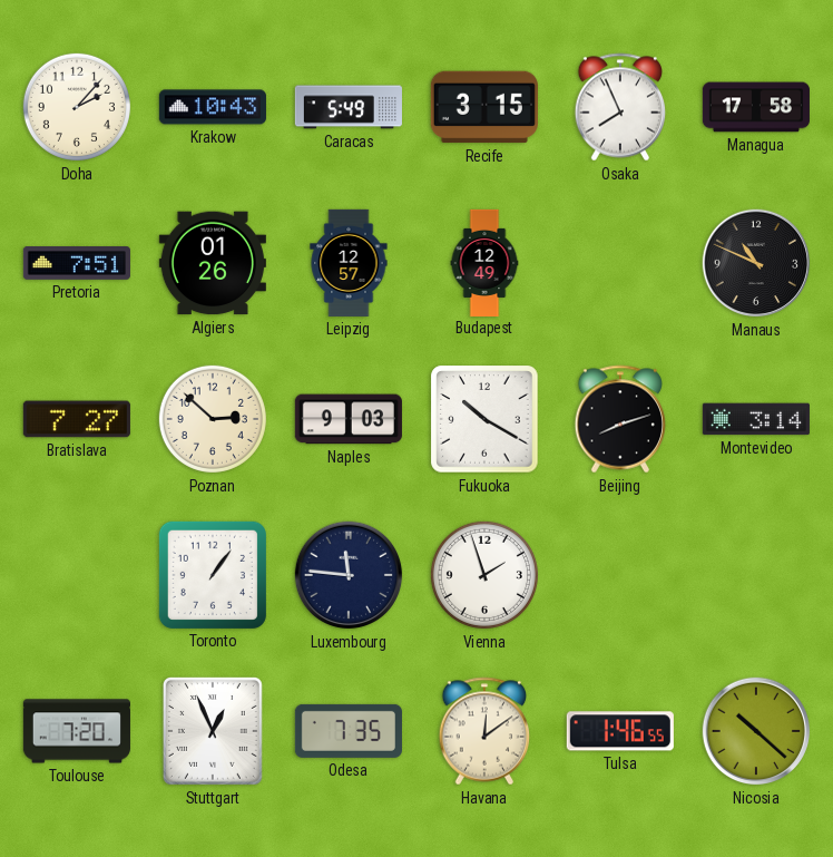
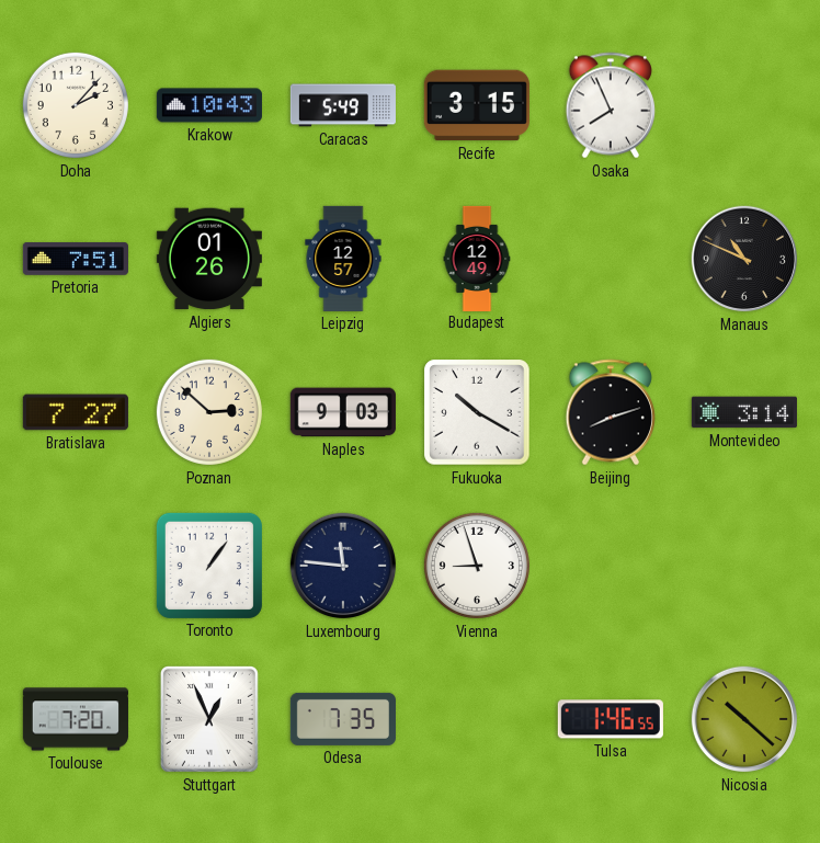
Managua: 17:58 -> none
Vienna: 1:57 -> 8:57
Havana: 12:09 -> none
